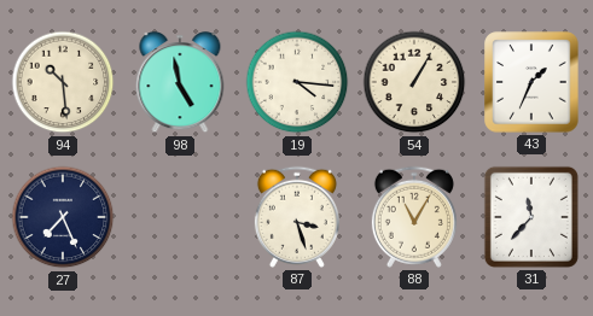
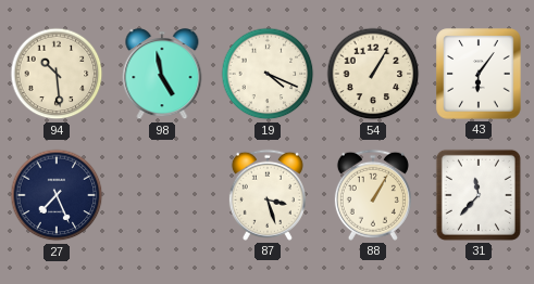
19: 4:16 -> 4:19
43: 1:34 -> 6:06
88: 11:05 -> 1:05
